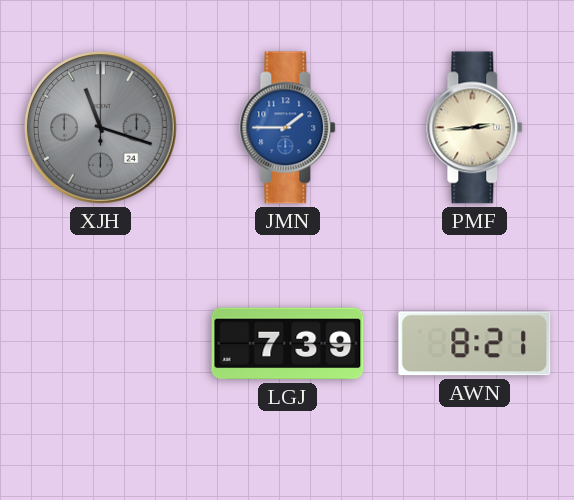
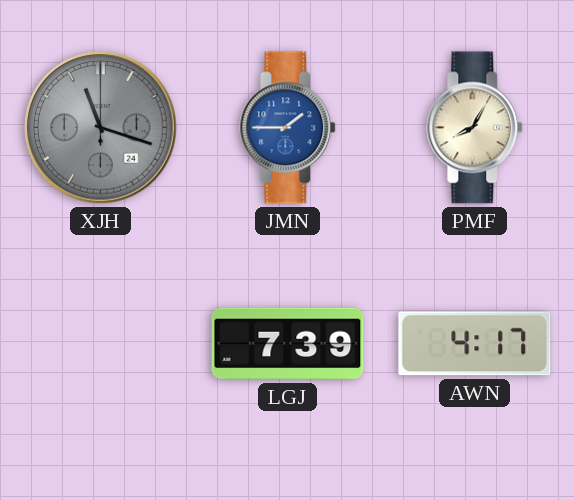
PMF: 2:44 -> 8:05
AWN: 8:21 -> 4:17
